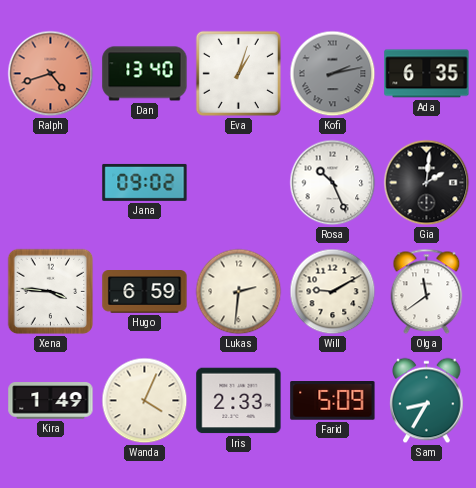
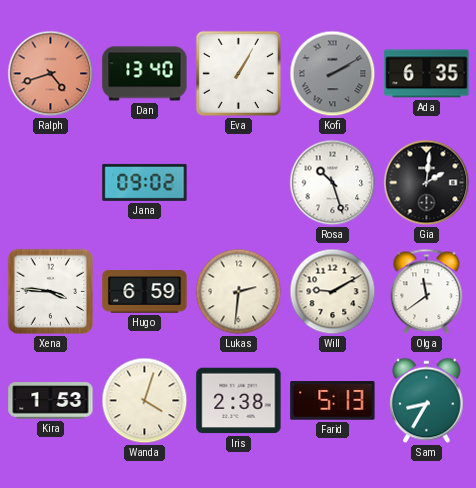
Eva: 1:03 -> 1:05
Kofi: 2:13 -> 2:10
Rosa: 10:26 -> 10:27
Kira: 1:49 -> 1:53
Wanda: 4:04 -> 4:03
Iris: 2:33 -> 2:38
Farid: 5:09 -> 5:13
